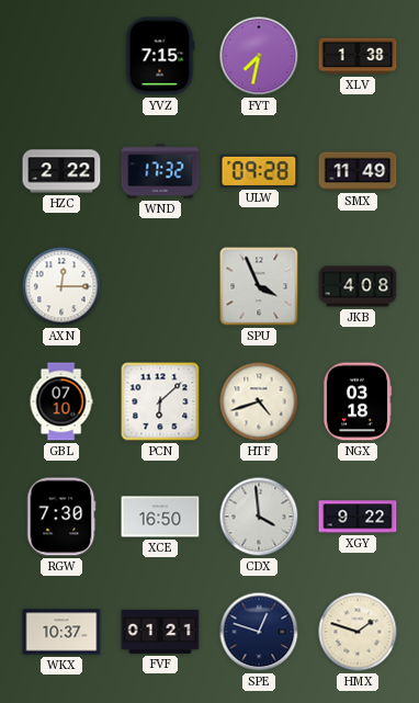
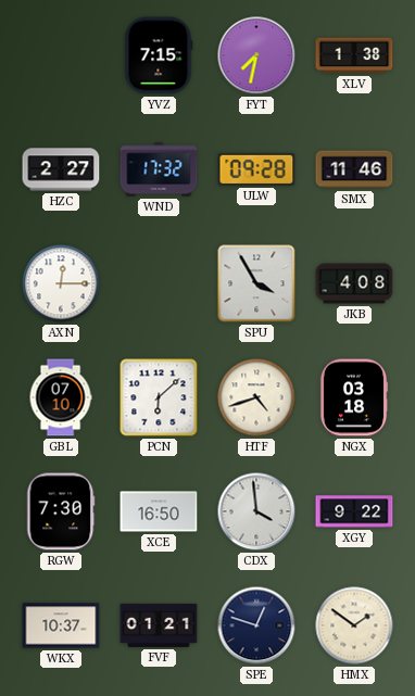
HZC: 2:22 -> 2:27
SMX: 11:49 -> 11:46
SPU: 3:56 -> 3:55
HMX: 1:48 -> 1:51
